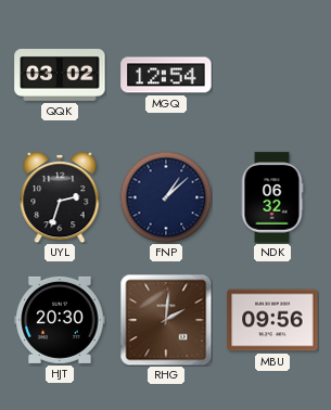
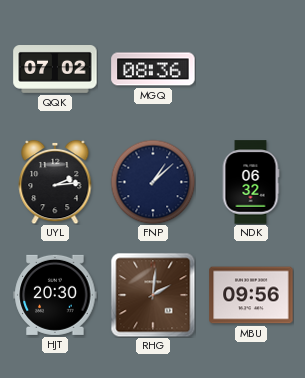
QQK: 03:02 -> 07:02
MGQ: 12:54 -> 08:36
UYL: 2:33 -> 2:14
